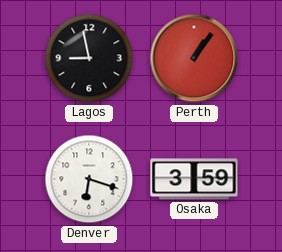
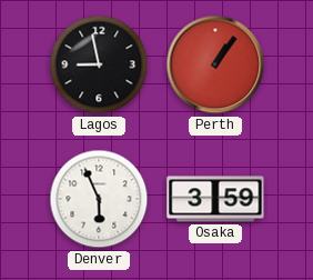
Denver: 6:18 -> 5:56
